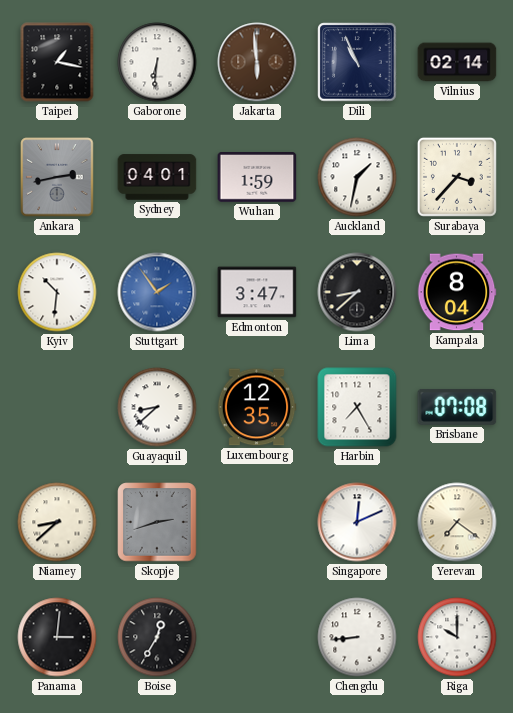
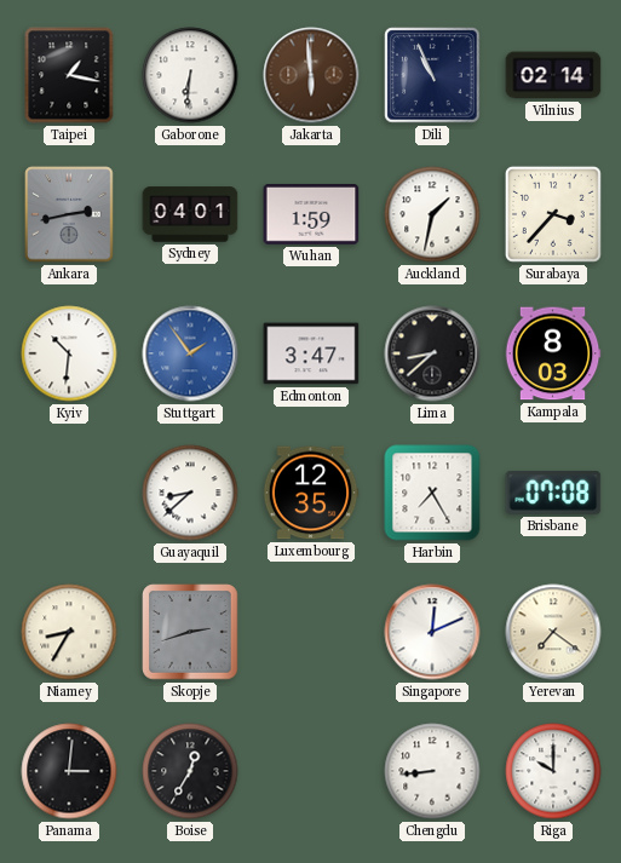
Kampala: 8:04 -> 8:03
Niamey: 8:38 -> 8:35
